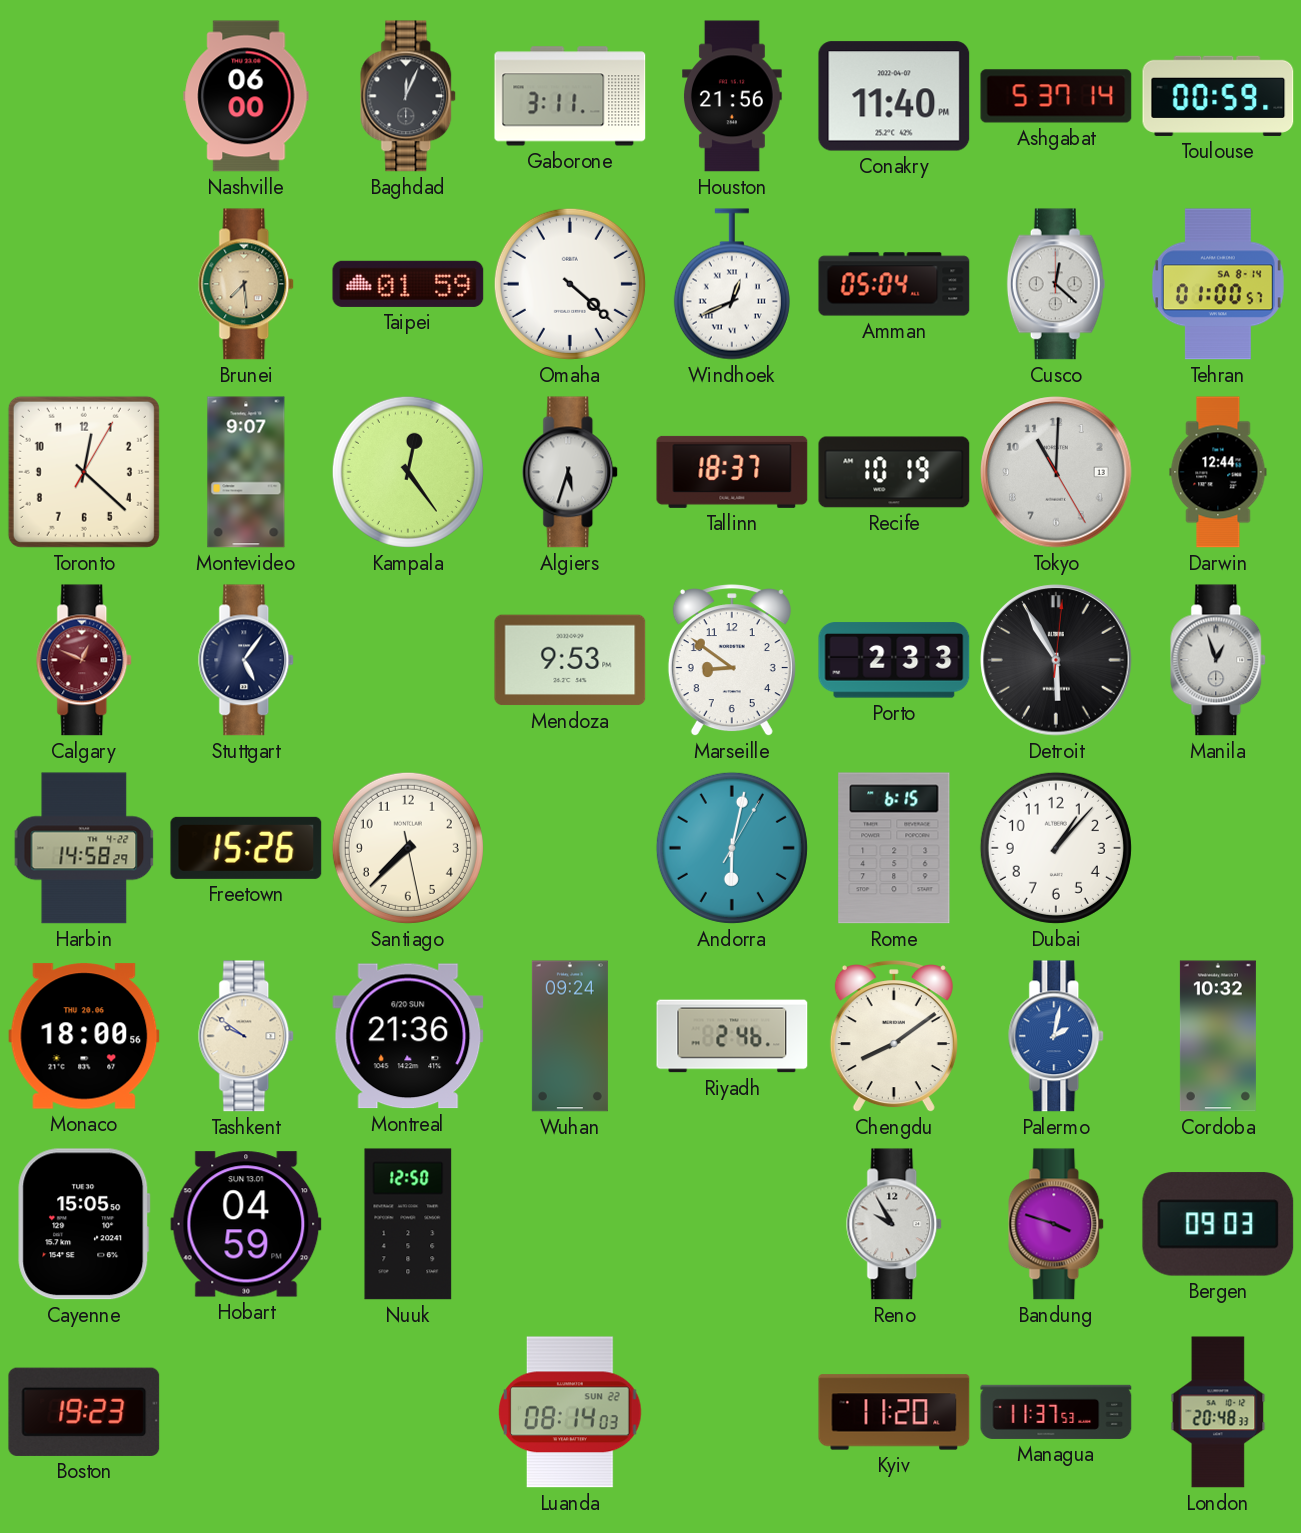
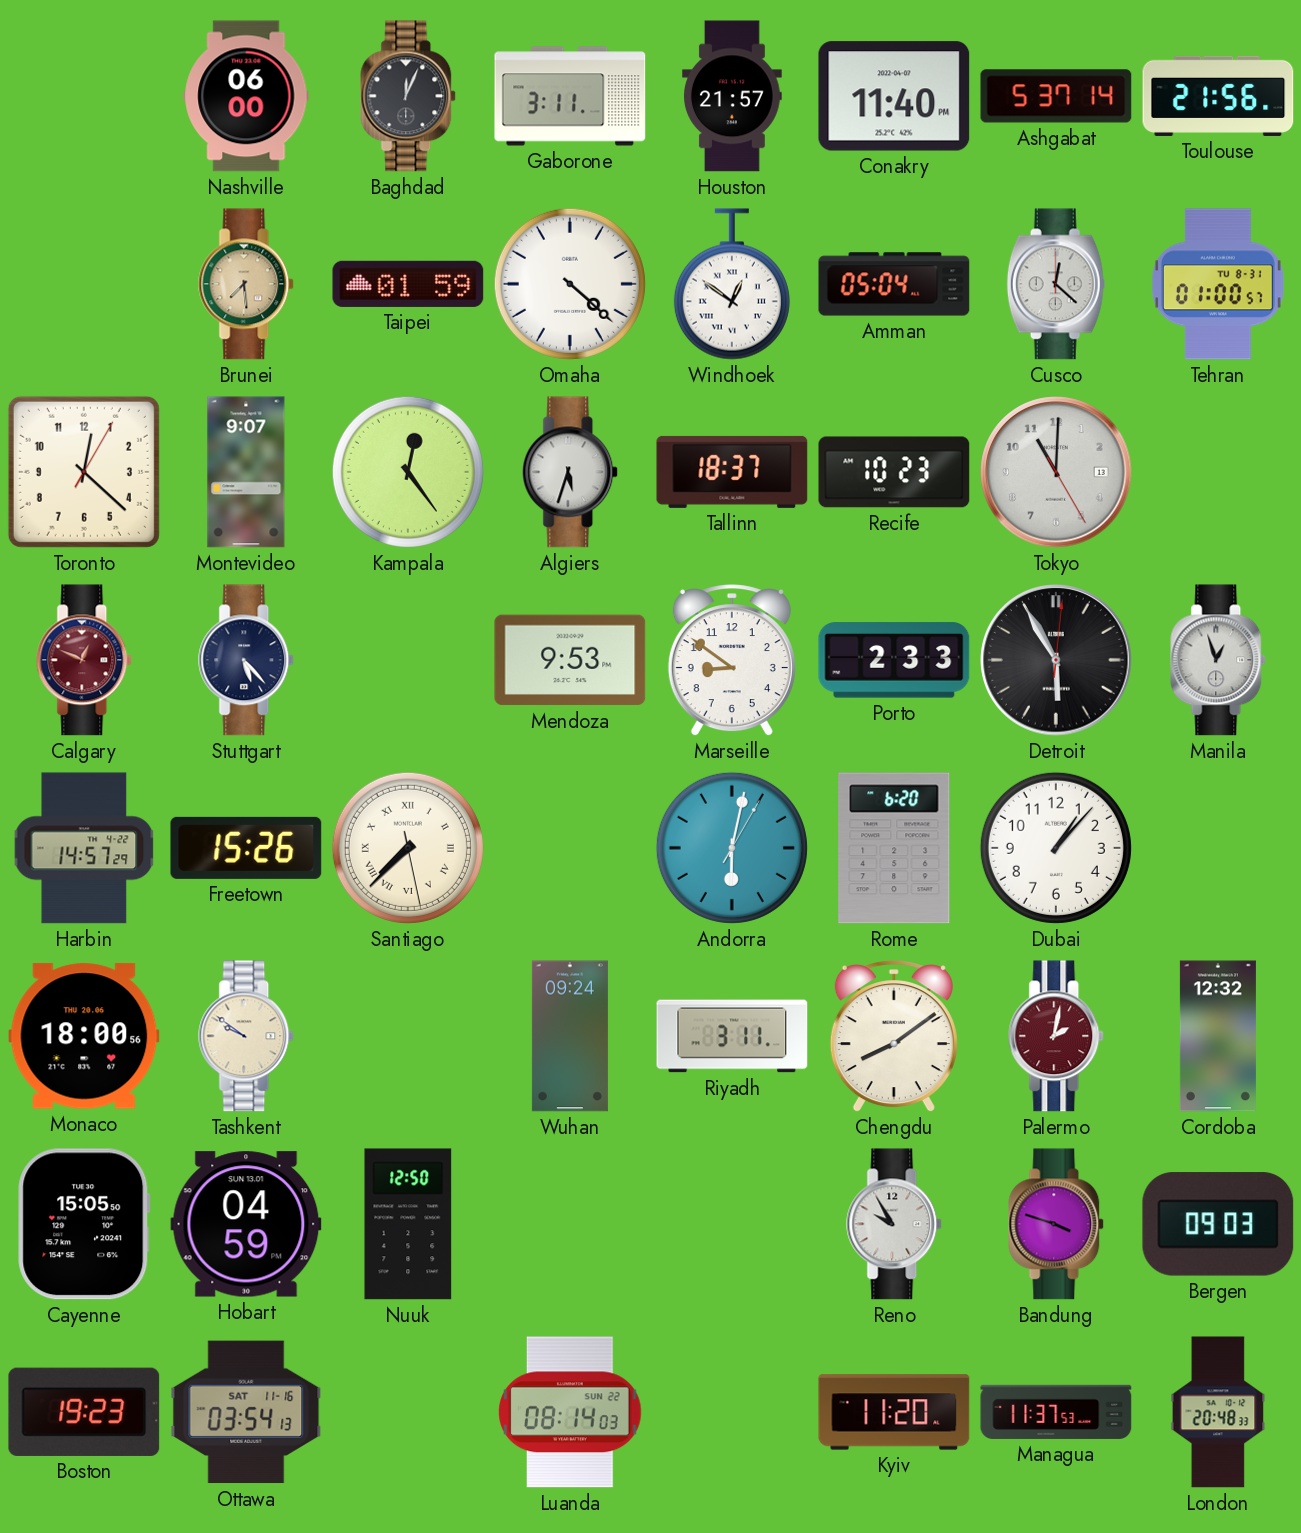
Houston: 21:56 -> 21:57
Toulouse: 00:59 -> 21:56
Windhoek: 12:41 -> 12:51
Tehran date: SA 8-14 -> TU 8-31
Recife: 10:19 -> 10:23
Darwin: 12:44 -> none
Stuttgart: 5:06 -> 5:23
Harbin: 14:58 -> 14:57
Santiago numerals: Arabic -> Roman
Rome: 6:15 -> 6:20
Montreal: 21:36 -> none
Riyadh: 2:46 -> 3:11
Palermo dial: blue -> burgundy
Cordoba: 10:32 -> 12:32
Ottawa: none -> 03:54
